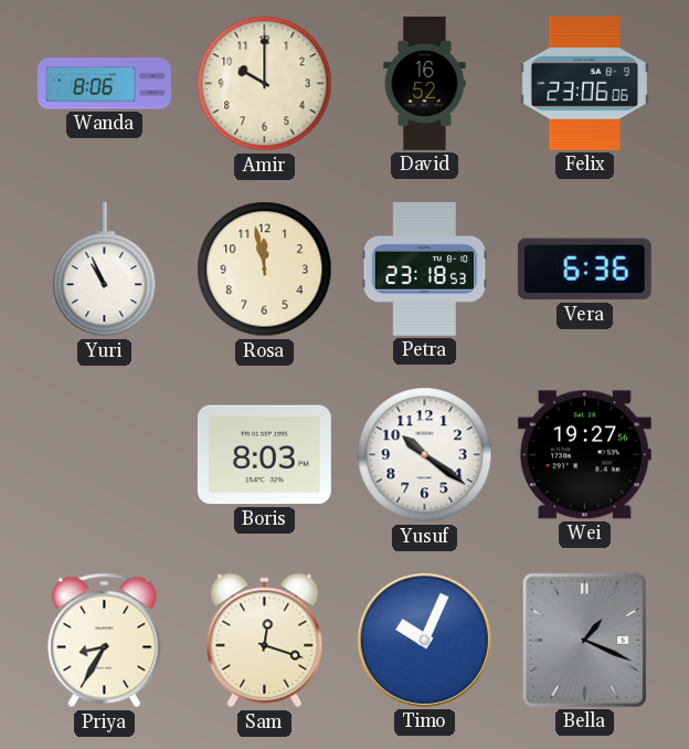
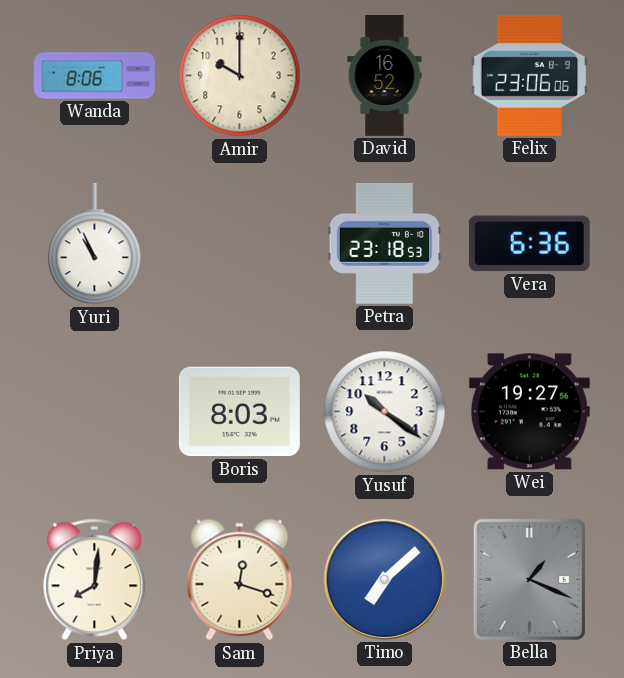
Rosa: 11:58 -> none
Priya: 8:35 -> 8:01
Timo: 10:04 -> 7:08
